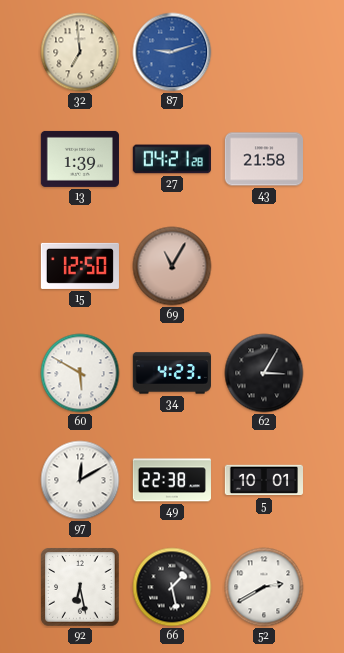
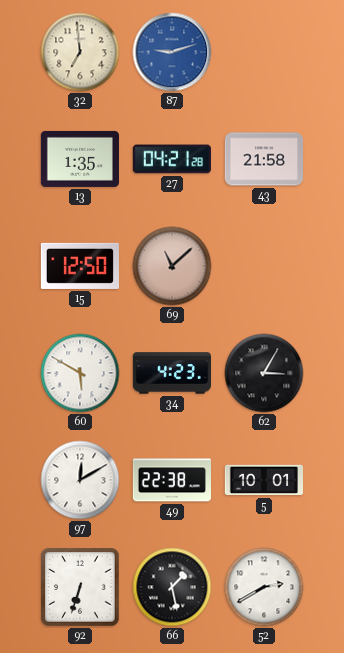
13: 1:39 -> 1:35
69: 11:05 -> 11:08
92: 6:28 -> 6:33
